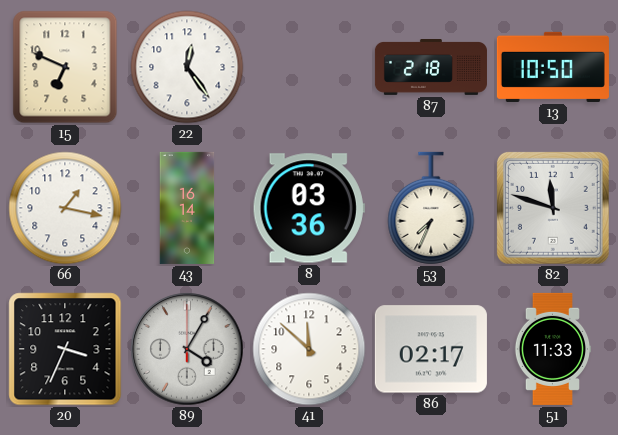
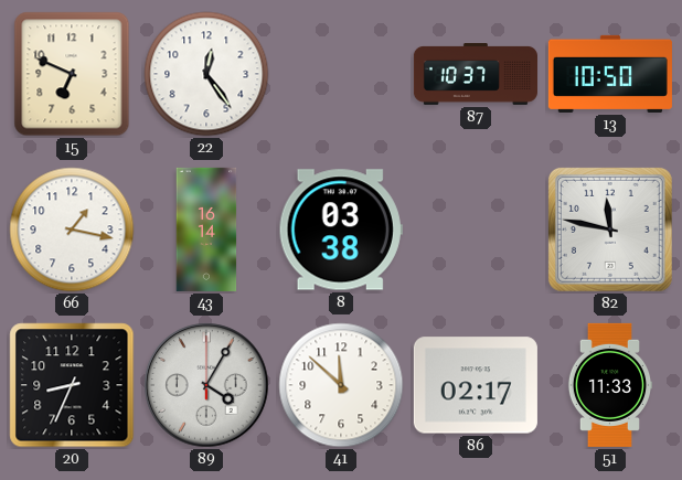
87: 2:18 -> 10:37
8: 03:36 -> 03:38
53: 7:34 -> none
82: 11:48 -> 11:47
20: 3:34 -> 8:34
